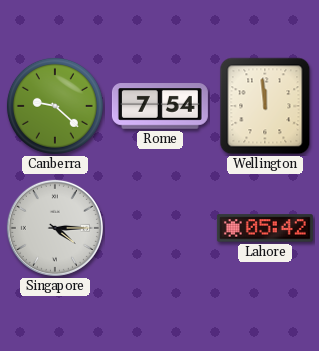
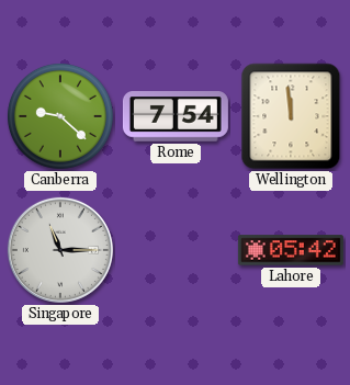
Singapore: 4:15 -> 11:15
